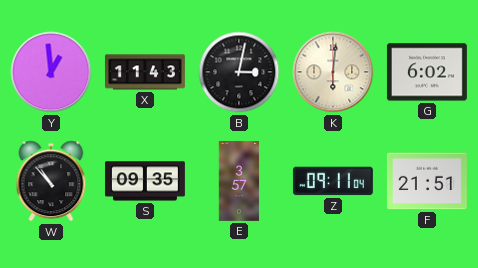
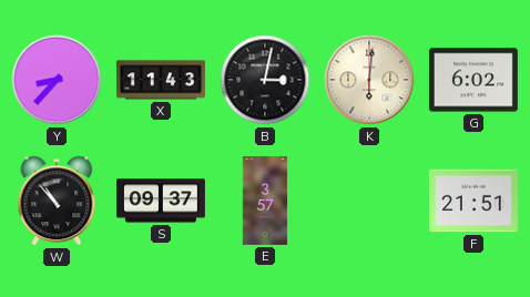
Y: 12:59 -> 8:37
S: 09:35 -> 09:37
Z: 09:11 -> none
